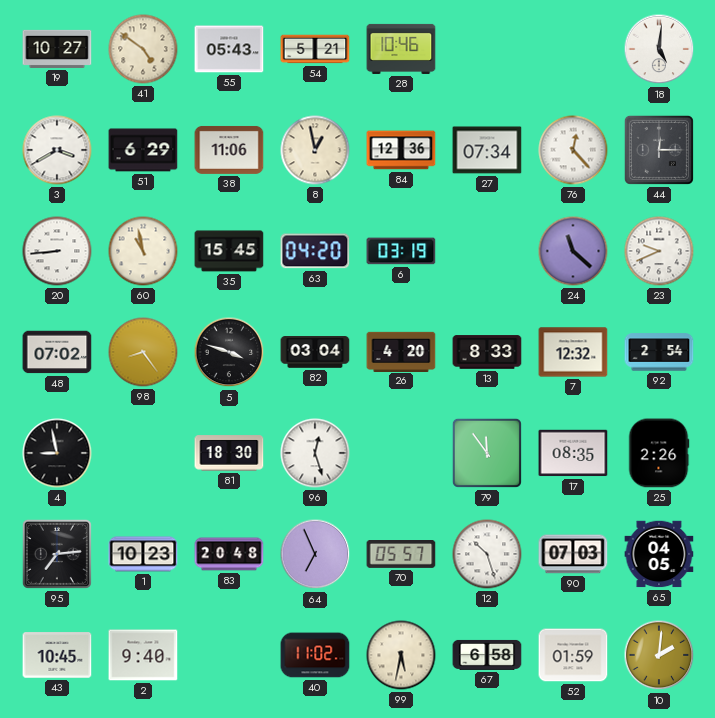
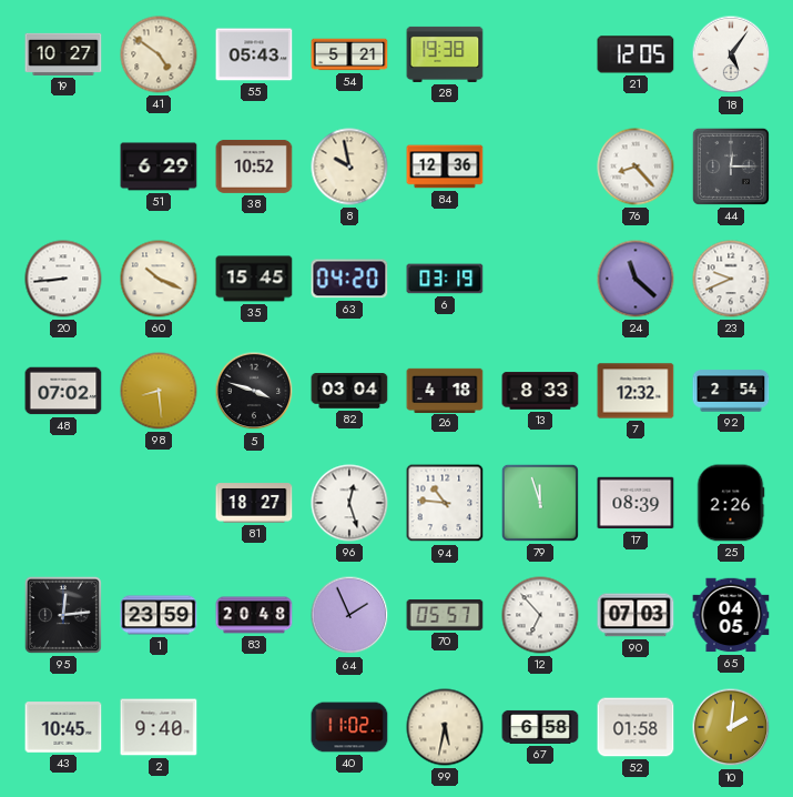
28: 10:46 -> 19:38
21: none -> 12:05
18: 5:01 -> 5:06
3: 3:40 -> none
38: 11:06 -> 10:52
8: 12:58 -> 9:58
27: 07:34 -> none
76: 12:23 -> 8:23
60: 10:58 -> 10:19
98: 8:24 -> 8:29
26: 4:20 -> 4:18
4: 8:58 -> none
81: 18:30 -> 18:27
94: none -> 10:46
79: 11:54 -> 11:57
17: 08:35 -> 08:39
95: 7:14 -> 12:14
1: 10:23 -> 23:59
64: 6:56 -> 1:56
12: 10:27 -> 6:53
52: 01:59 -> 01:58
